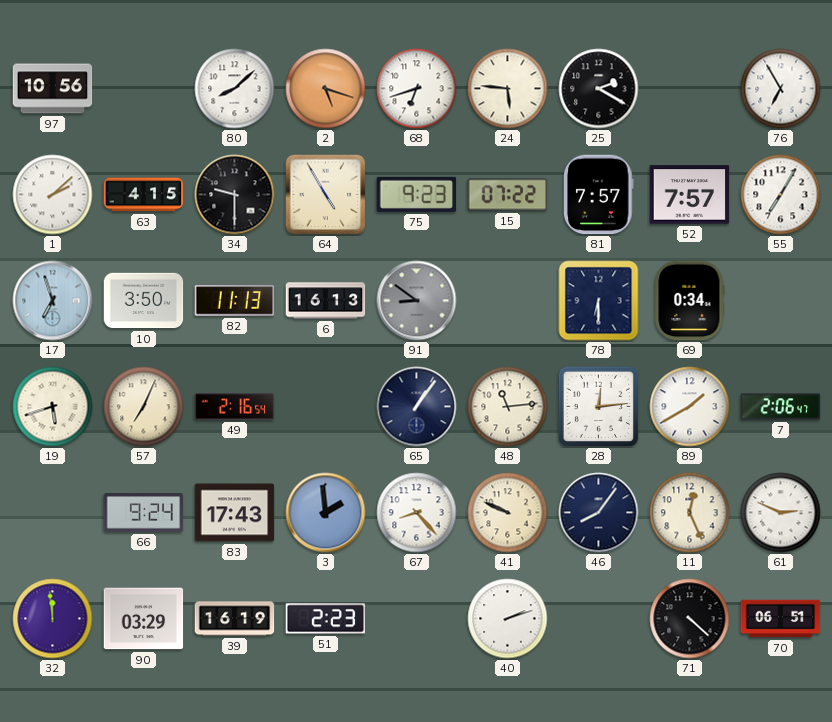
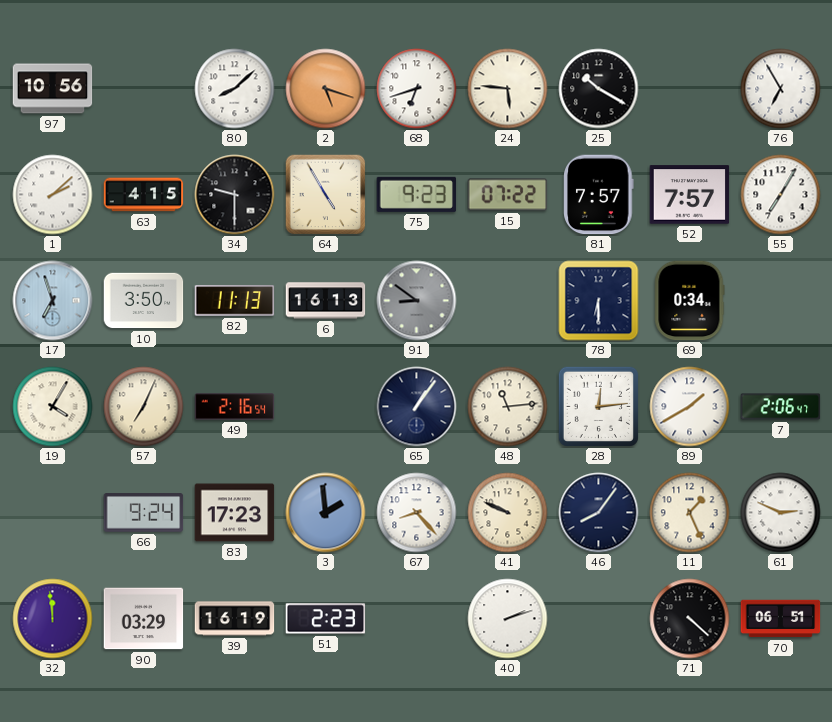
25: 2:20 -> 10:20
19: 5:42 -> 4:05
83: 17:43 -> 17:23
11: 12:26 -> 1:26
